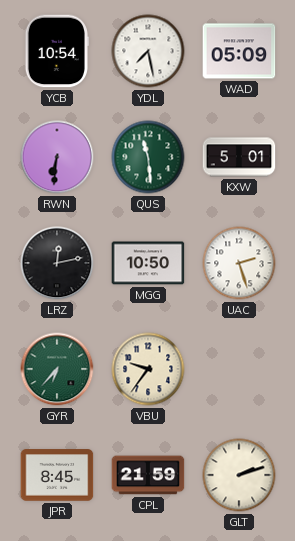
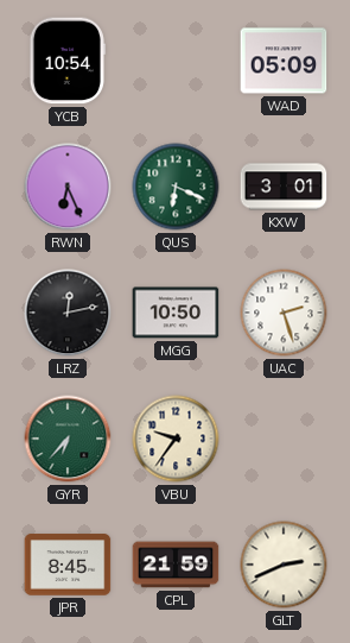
YDL: 7:28 -> none
RWN: 6:31 -> 6:26
QUS: 11:29 -> 6:19
KXW: 5:01 -> 3:01
GLT: 2:12 -> 2:41
